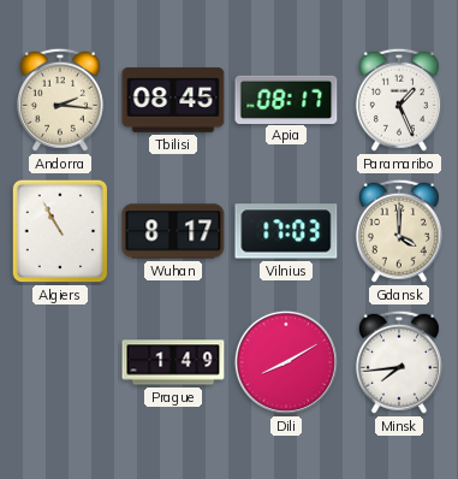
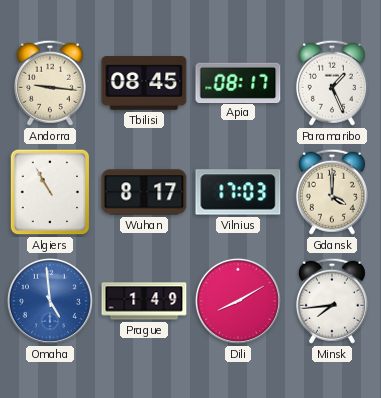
Andorra: 2:16 -> 9:16
Omaha: none -> 4:59
